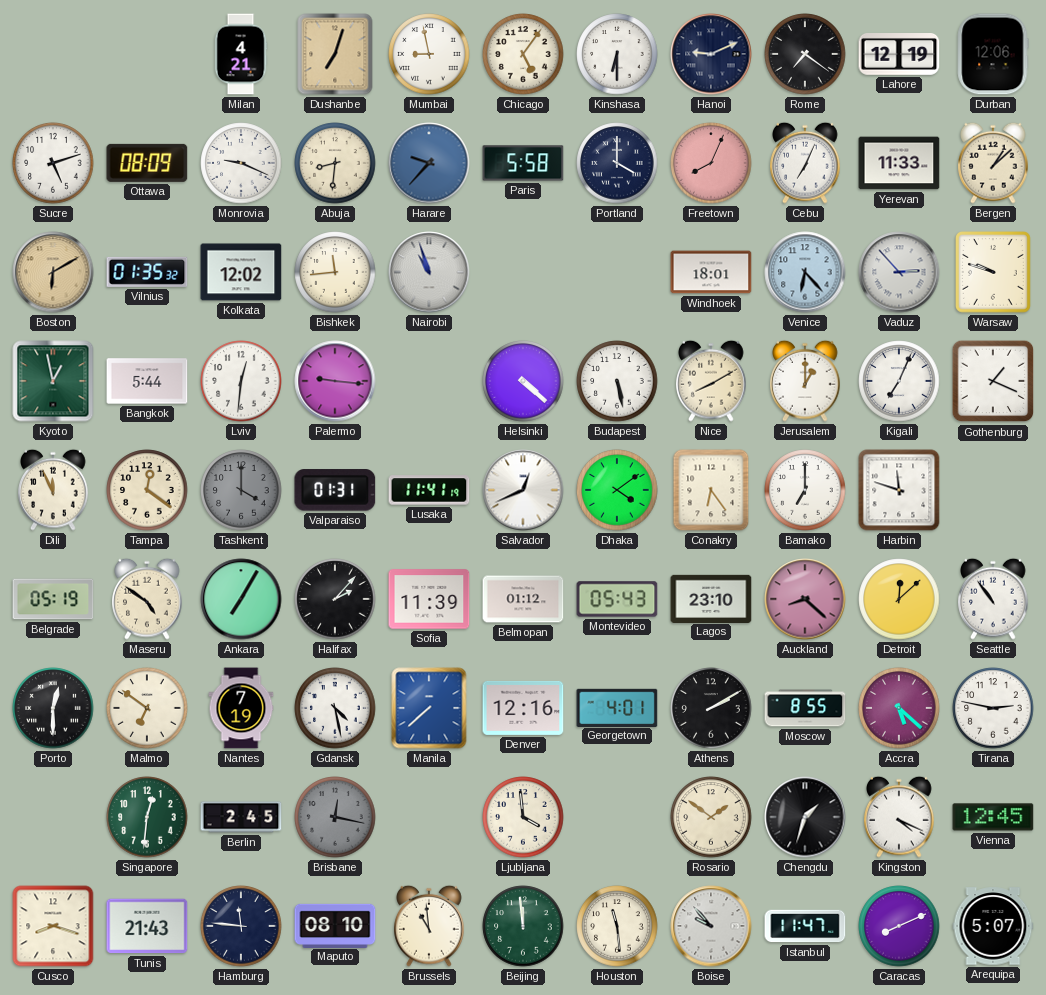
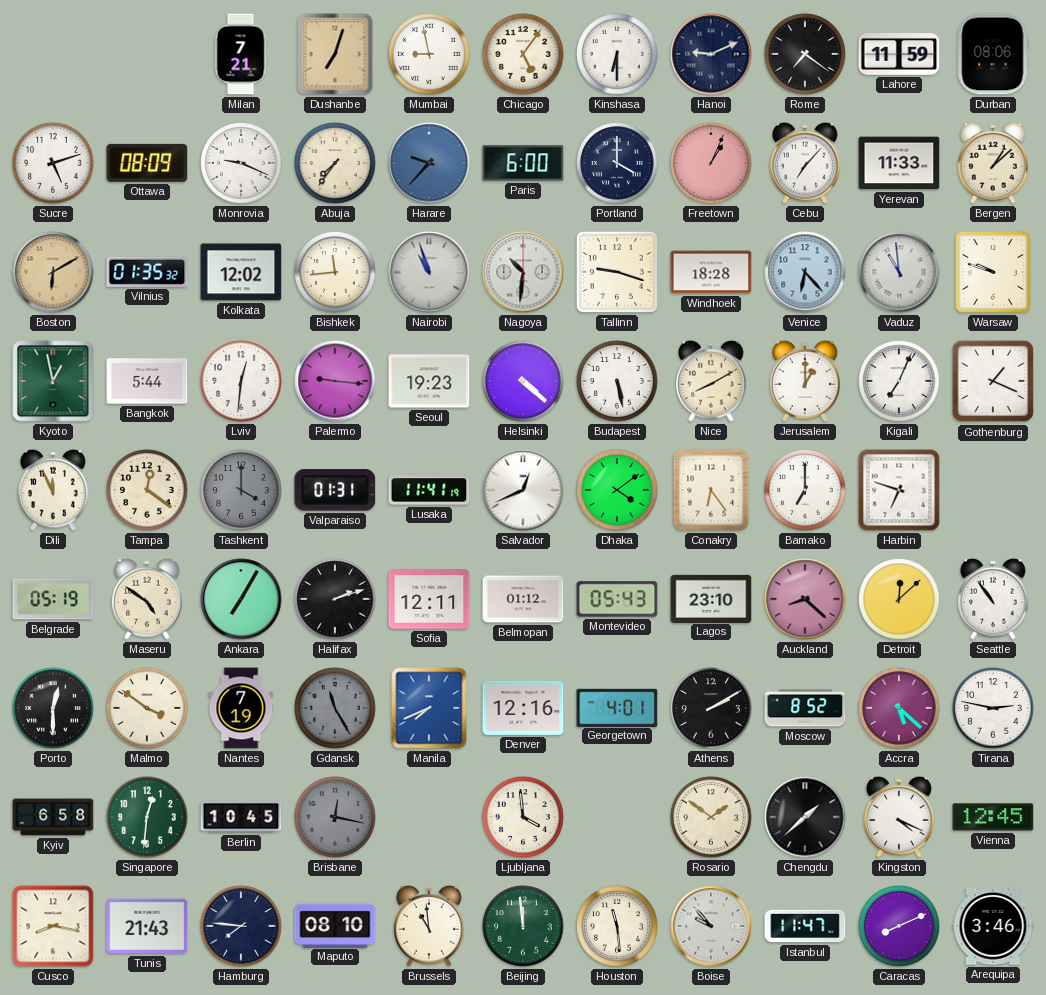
Milan: 4:21 -> 7:21
Lahore: 12:19 -> 11:59
Durban: 12:06 -> 08:06
Abuja: 8:31 -> 7:36
Paris: 5:58 -> 6:00
Freetown: 8:04 -> 1:04
Cebu: 7:04 -> 7:07
Nagoya: none -> 10:31
Tallinn: none -> 9:18
Windhoek: 18:01 -> 18:28
Vaduz: 2:53 -> 10:59
Seoul: none -> 19:23
Harbin: 11:48 -> 6:48
Halifax: 2:07 -> 2:12
Sofia: 11:39 -> 12:11
Malmo: 6:51 -> 3:51
Gdansk: 4:28 -> 11:25
Gdansk dial: white -> grey
Manila: 7:38 -> 7:41
Moscow: 8:55 -> 8:52
Kyiv: none -> 6:58
Berlin: 2:45 -> 10:45
Chengdu: 1:33 -> 1:38
Cusco: 8:18 -> 8:17
Hamburg: 11:46 -> 7:46
Arequipa: 5:07 -> 3:46
